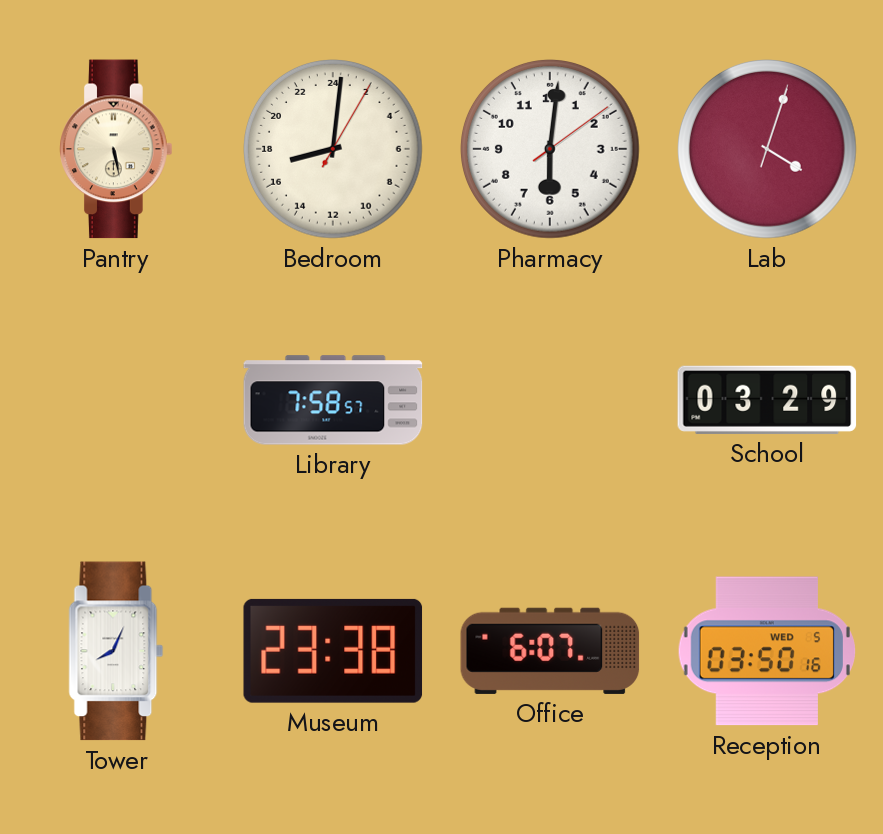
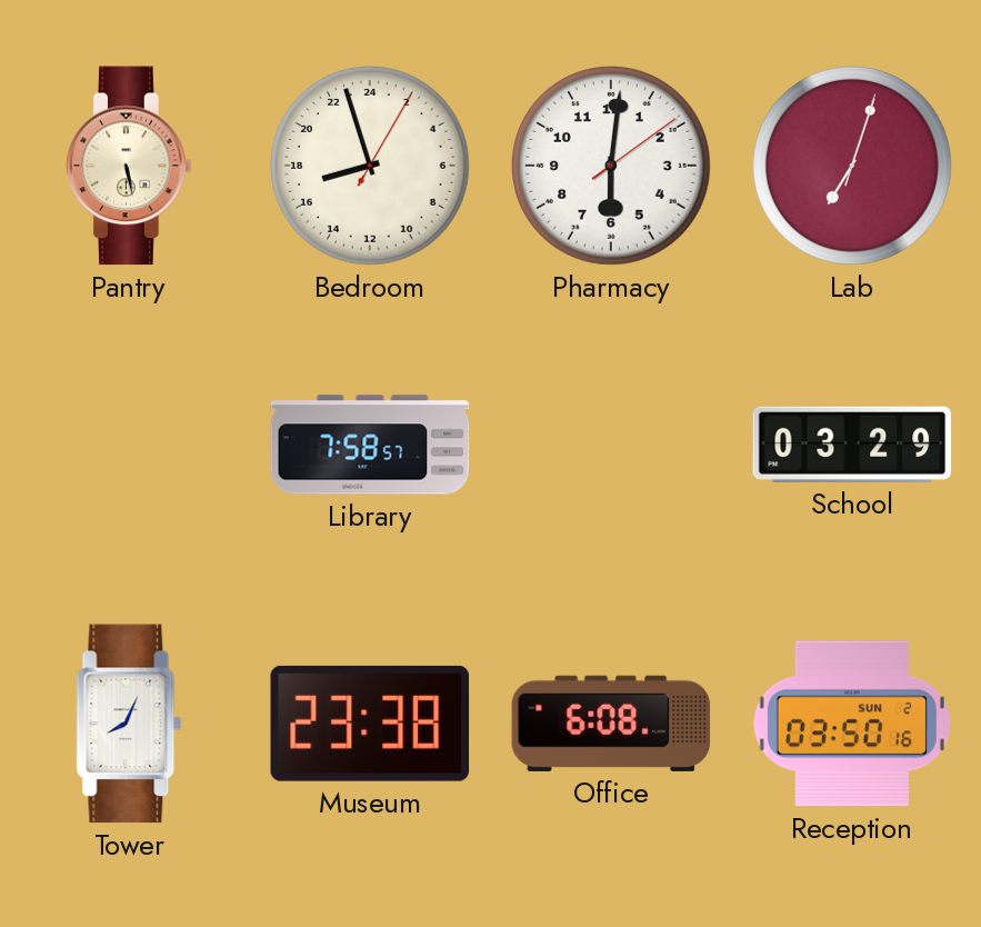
Bedroom: 17:01 -> 16:57
Lab: 4:03 -> 7:03
Office: 6:07 -> 6:08
Reception date: WED 5 -> SUN 2
